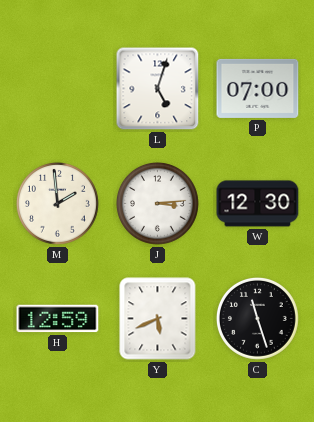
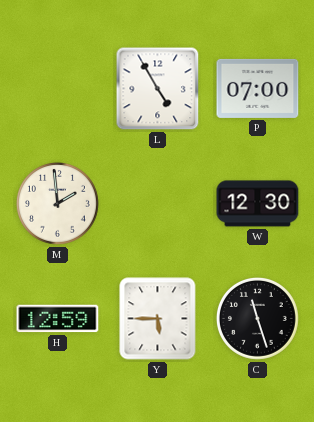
L: 5:03 -> 4:55
J: 3:14 -> none
Y: 5:41 -> 5:45
